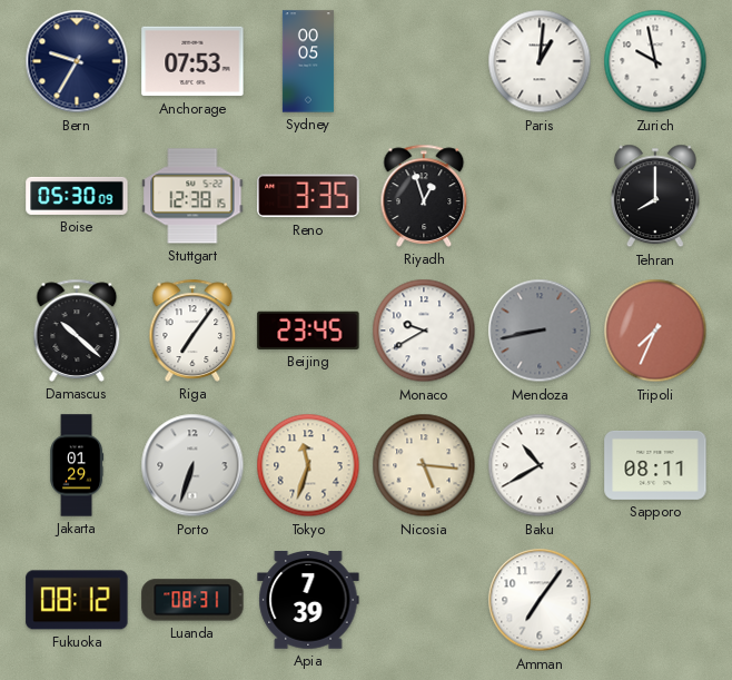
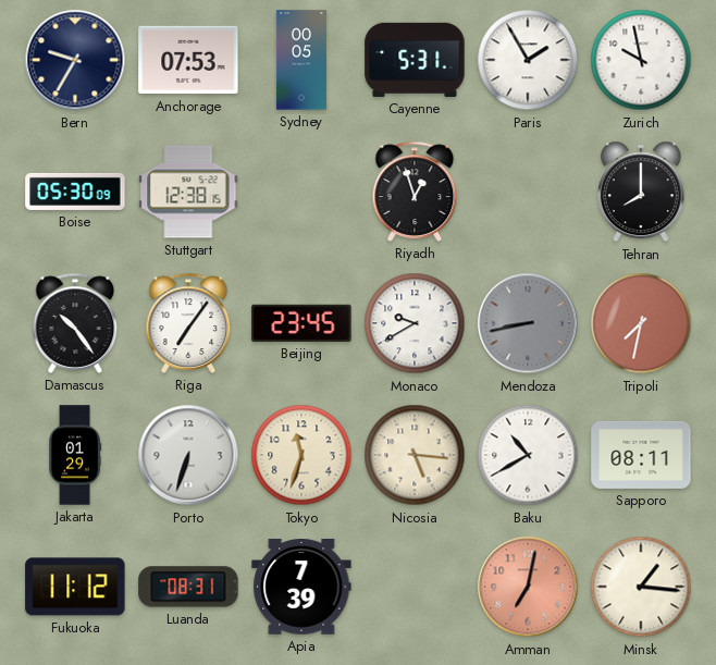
Cayenne: none -> 5:31
Paris: 1:01 -> 1:55
Reno: 3:35 -> none
Damascus: 10:22 -> 10:24
Tripoli: 7:34 -> 7:32
Fukuoka: 08:12 -> 11:12
Amman: 7:06 -> 7:02
Amman dial: white -> salmon
Minsk: none -> 1:16
